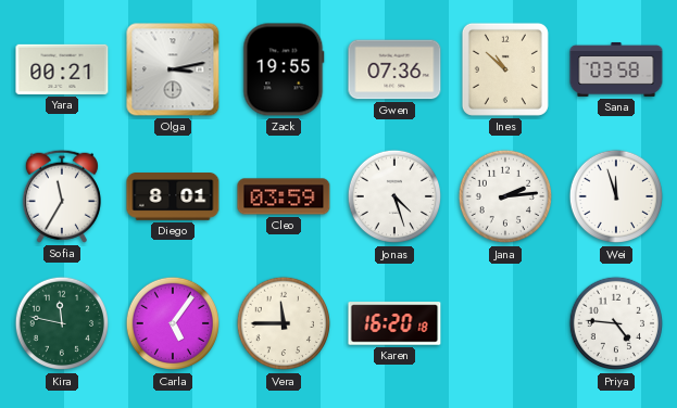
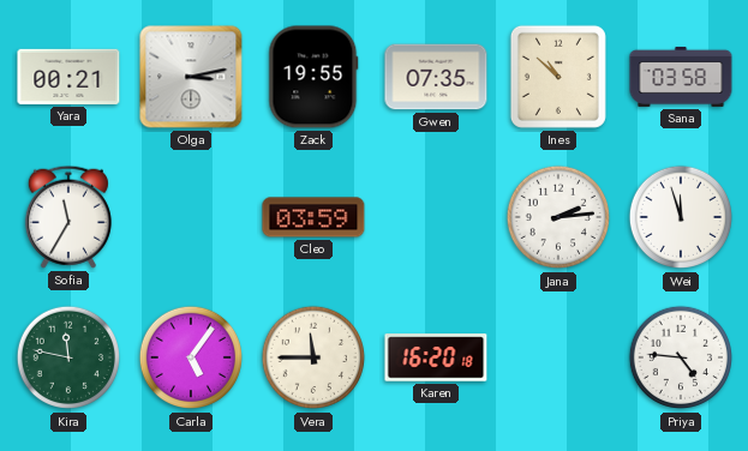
Gwen: 07:36 -> 07:35
Diego: 8:01 -> none
Jonas: 4:27 -> none
